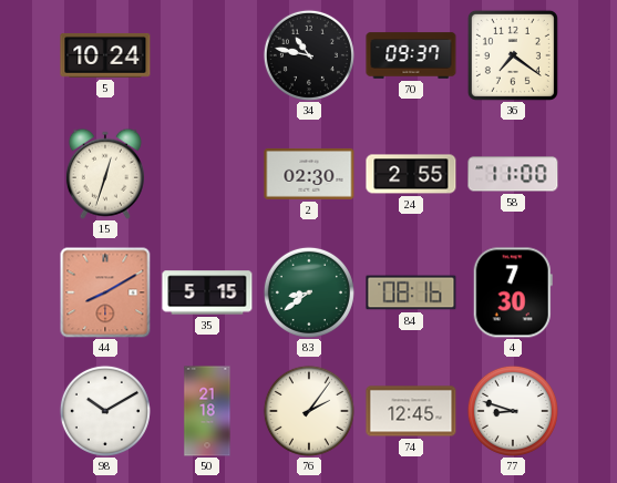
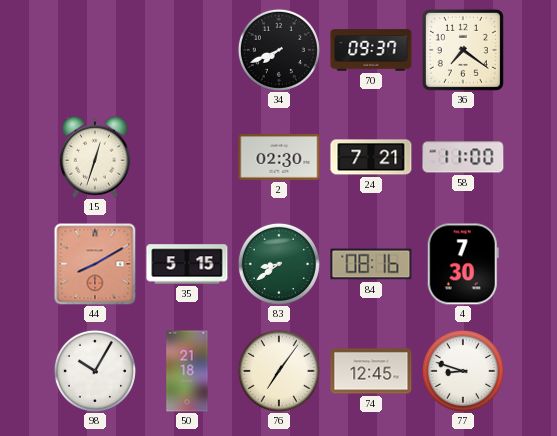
5: 10:24 -> none
34: 10:47 -> 7:41
24: 2:55 -> 7:21
98: 10:10 -> 10:05
76: 2:06 -> 7:06
